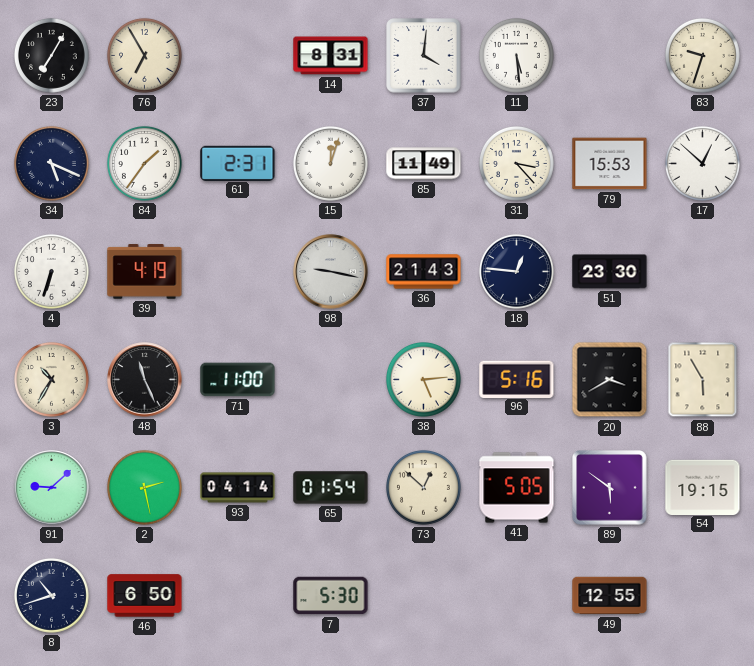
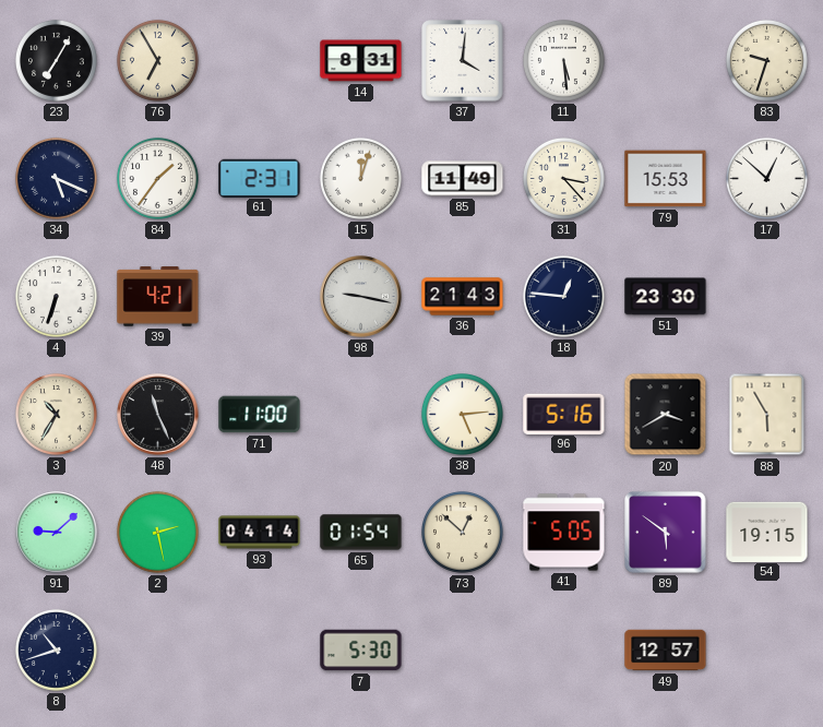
39: 4:19 -> 4:21
46: 6:50 -> none
49: 12:55 -> 12:57
